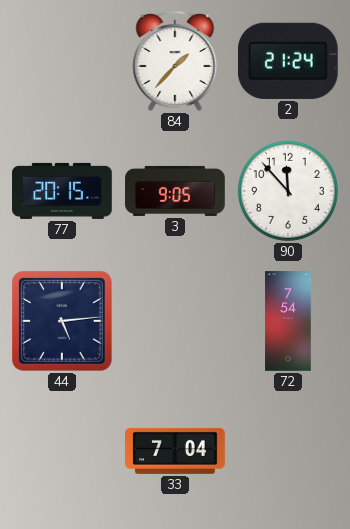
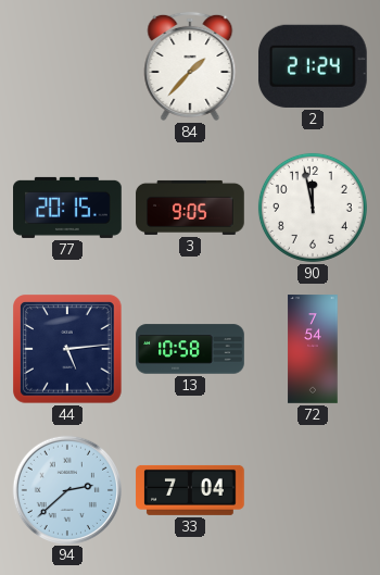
90: 11:53 -> 11:58
13: none -> 10:58
94: none -> 2:38
